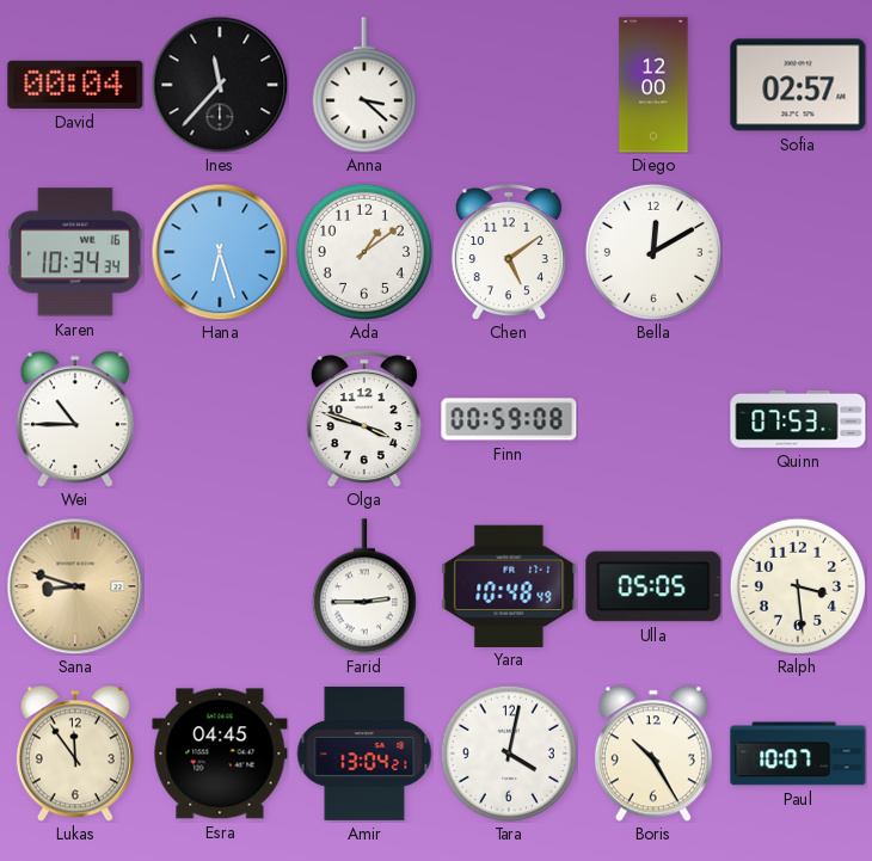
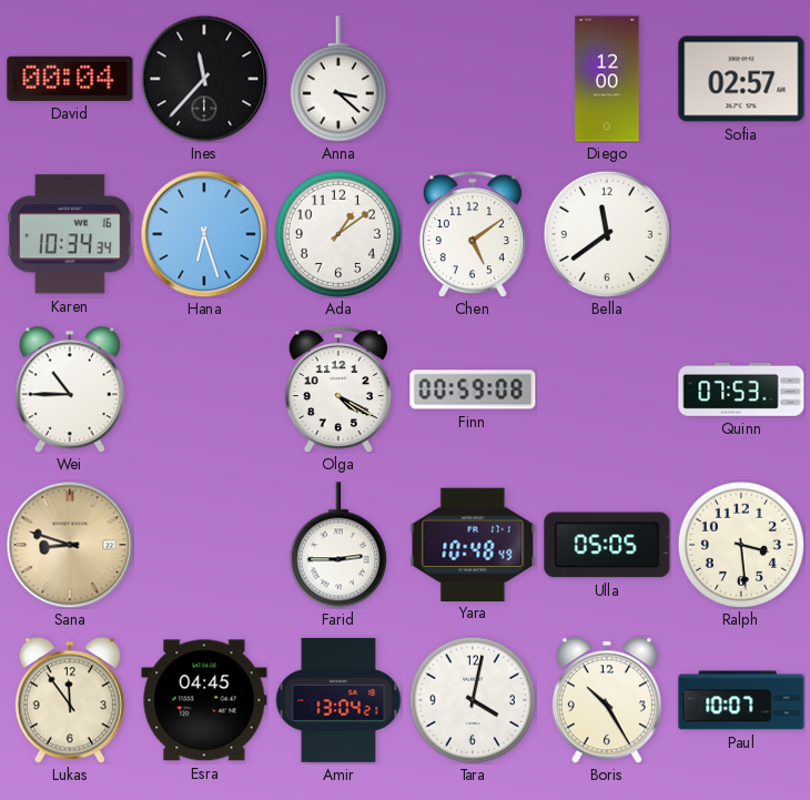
Bella: 12:10 -> 11:39
Olga: 3:48 -> 4:20
